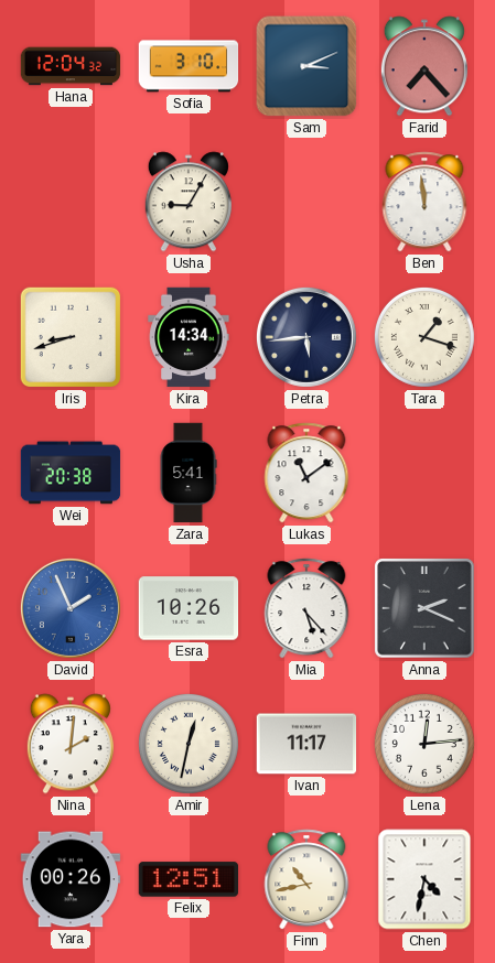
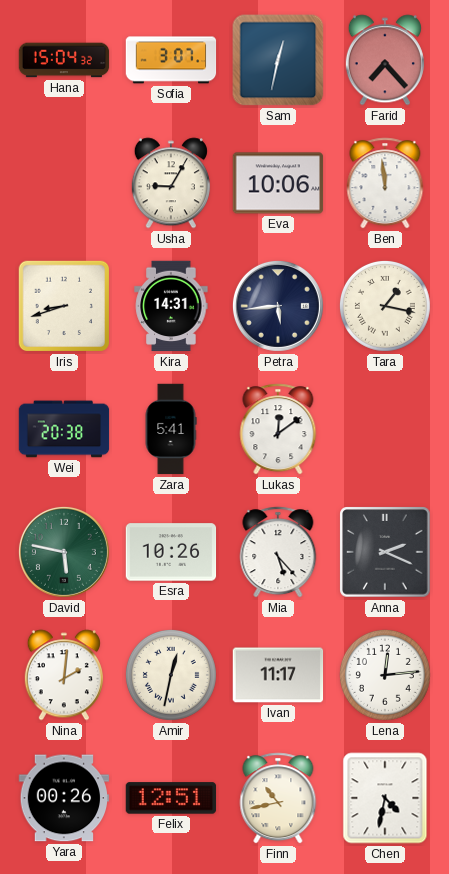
Hana: 12:04 -> 15:04
Sofia: 3:10 -> 3:07
Sam: 3:11 -> 12:32
Eva: none -> 10:06
Kira: 14:34 -> 14:31
Tara: 1:18 -> 1:17
Lukas: 11:09 -> 12:09
David: 1:56 -> 5:47
David dial: blue -> green
